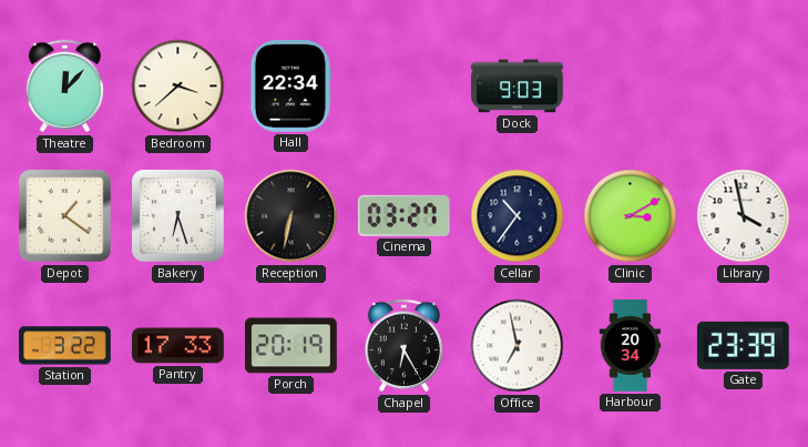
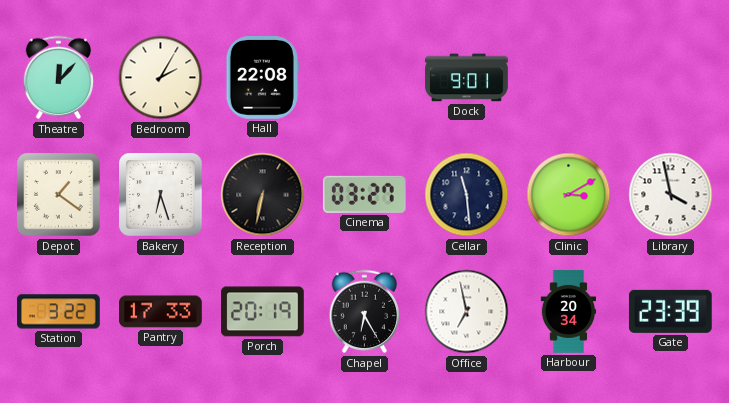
Bedroom: 3:38 -> 2:05
Hall: 22:34 -> 22:08
Dock: 9:03 -> 9:01
Cellar: 10:36 -> 11:29
